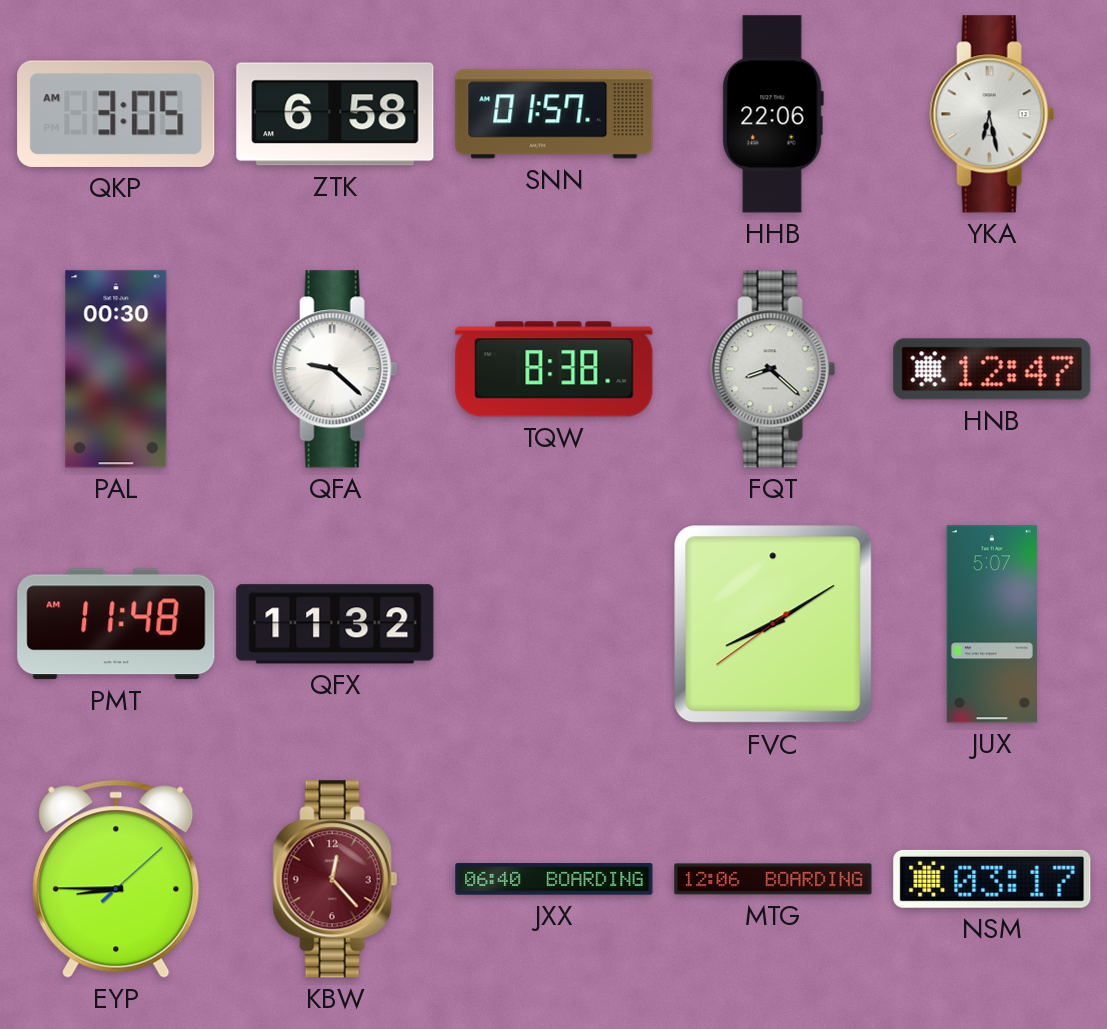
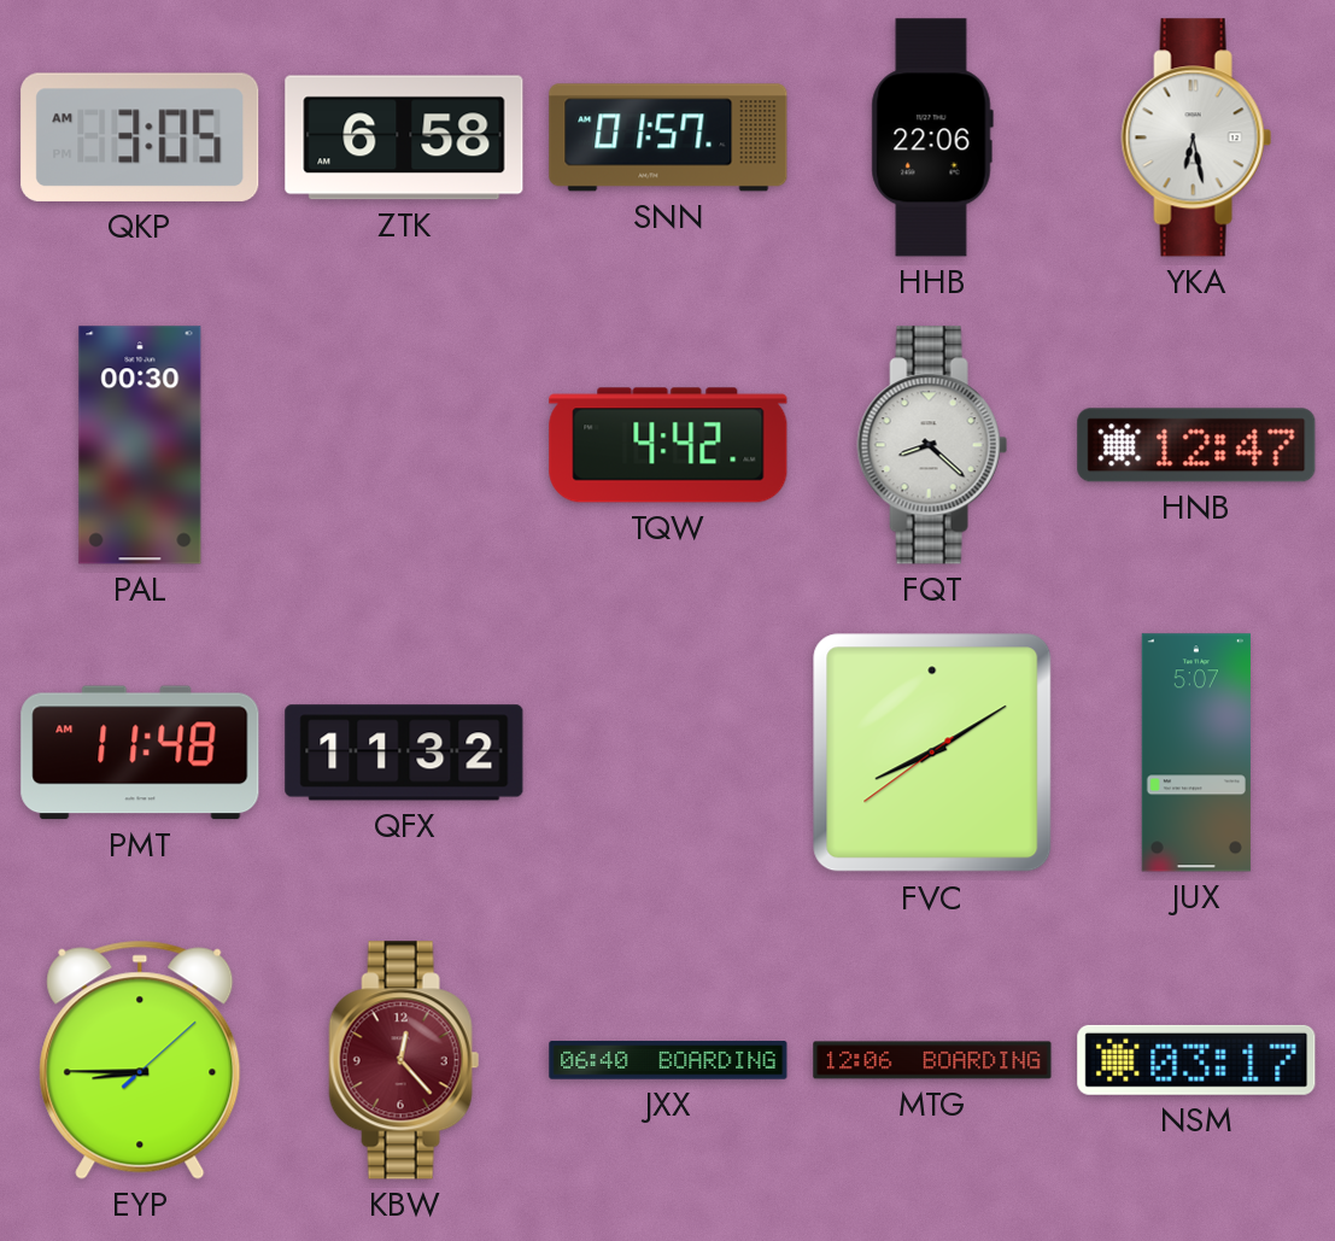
QFA: 9:22 -> none
TQW: 8:38 -> 4:42
